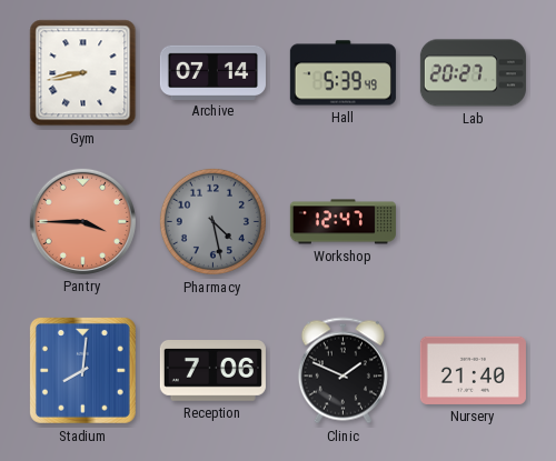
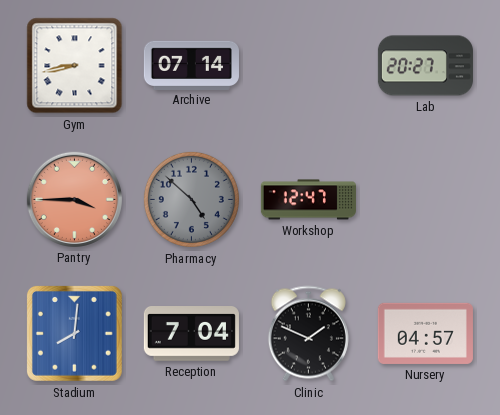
Hall: 5:39 -> none
Pharmacy: 4:28 -> 4:52
Reception: 7:06 -> 7:04
Nursery: 21:40 -> 04:57
